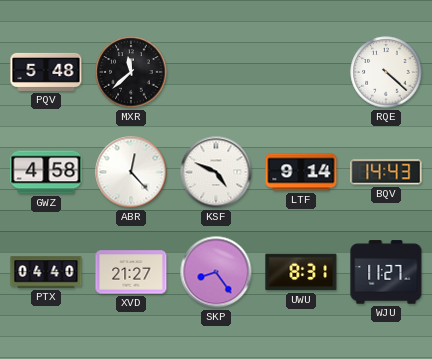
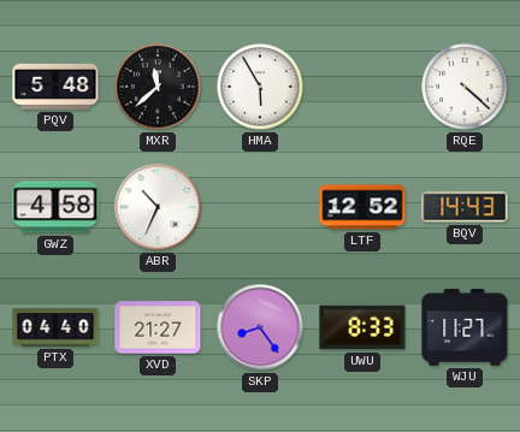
HMA: none -> 5:55
ABR: 12:23 -> 10:34
KSF: 4:49 -> none
LTF: 9:14 -> 12:52
UWU: 8:31 -> 8:33
